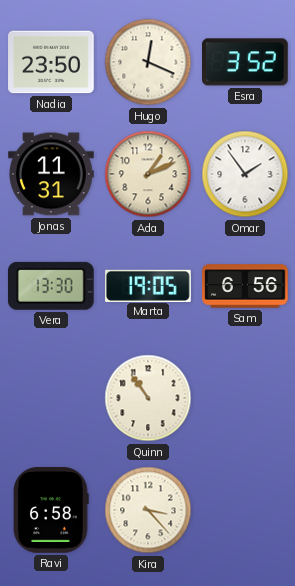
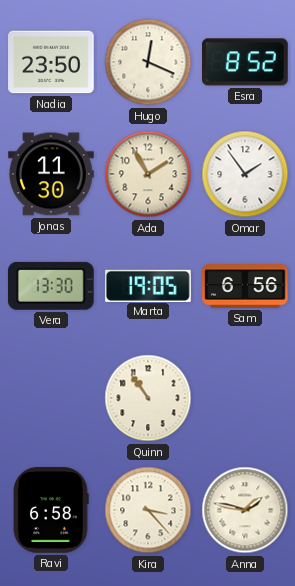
Esra: 3:52 -> 8:52
Jonas: 11:31 -> 11:30
Ada: 1:11 -> 1:55
Anna: none -> 1:47
